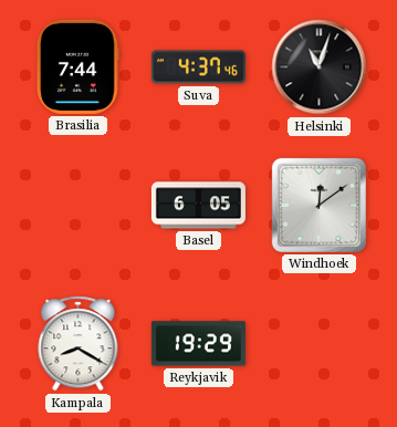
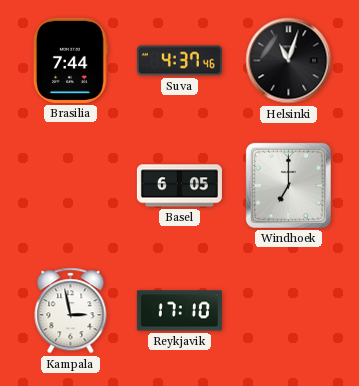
Windhoek: 12:09 -> 7:00
Kampala: 8:20 -> 2:58
Reykjavik: 19:29 -> 17:10
